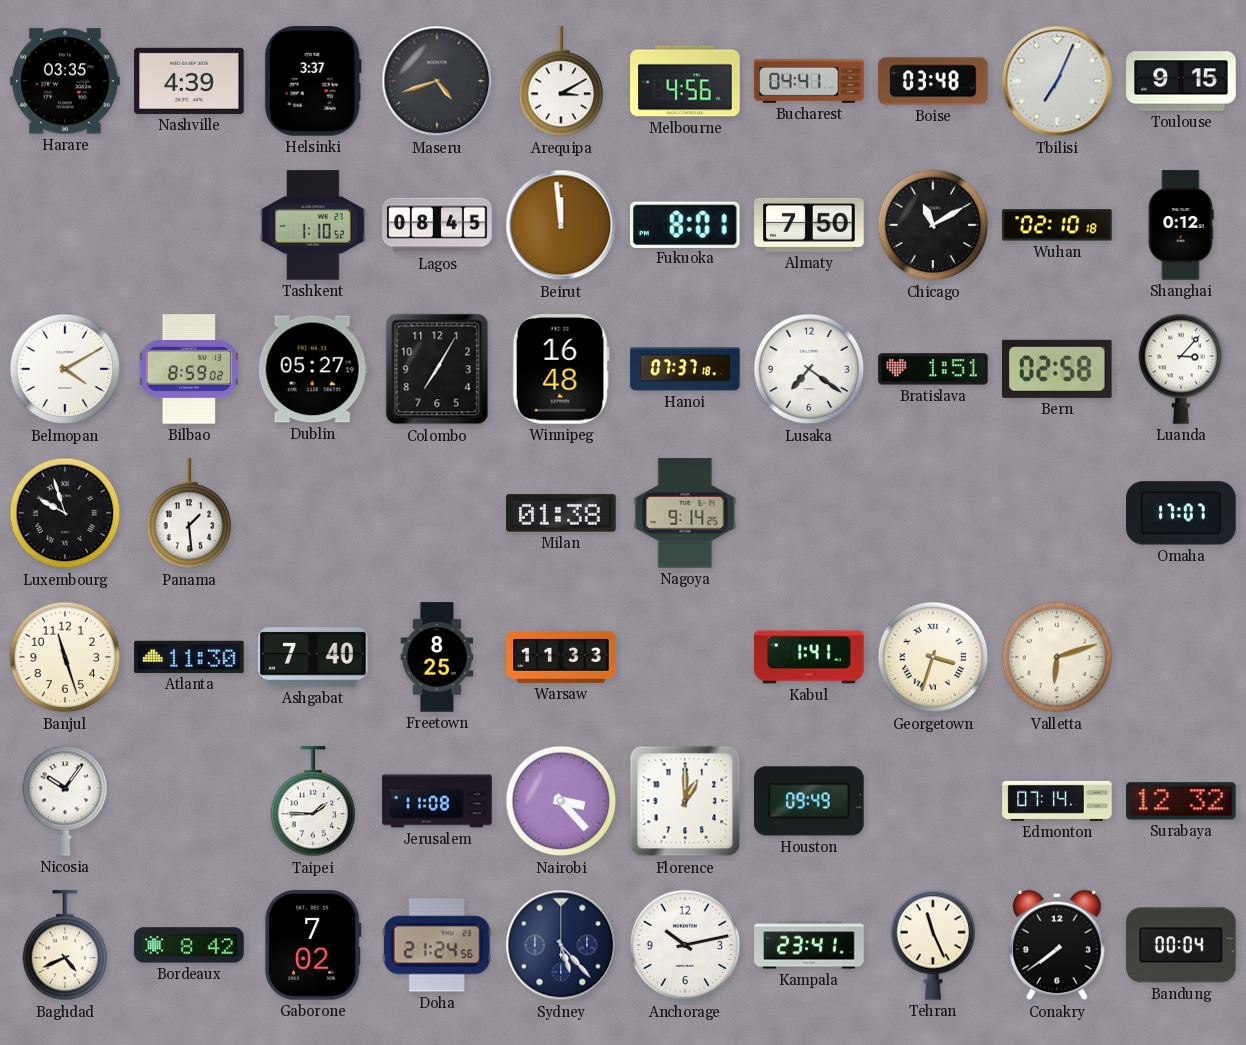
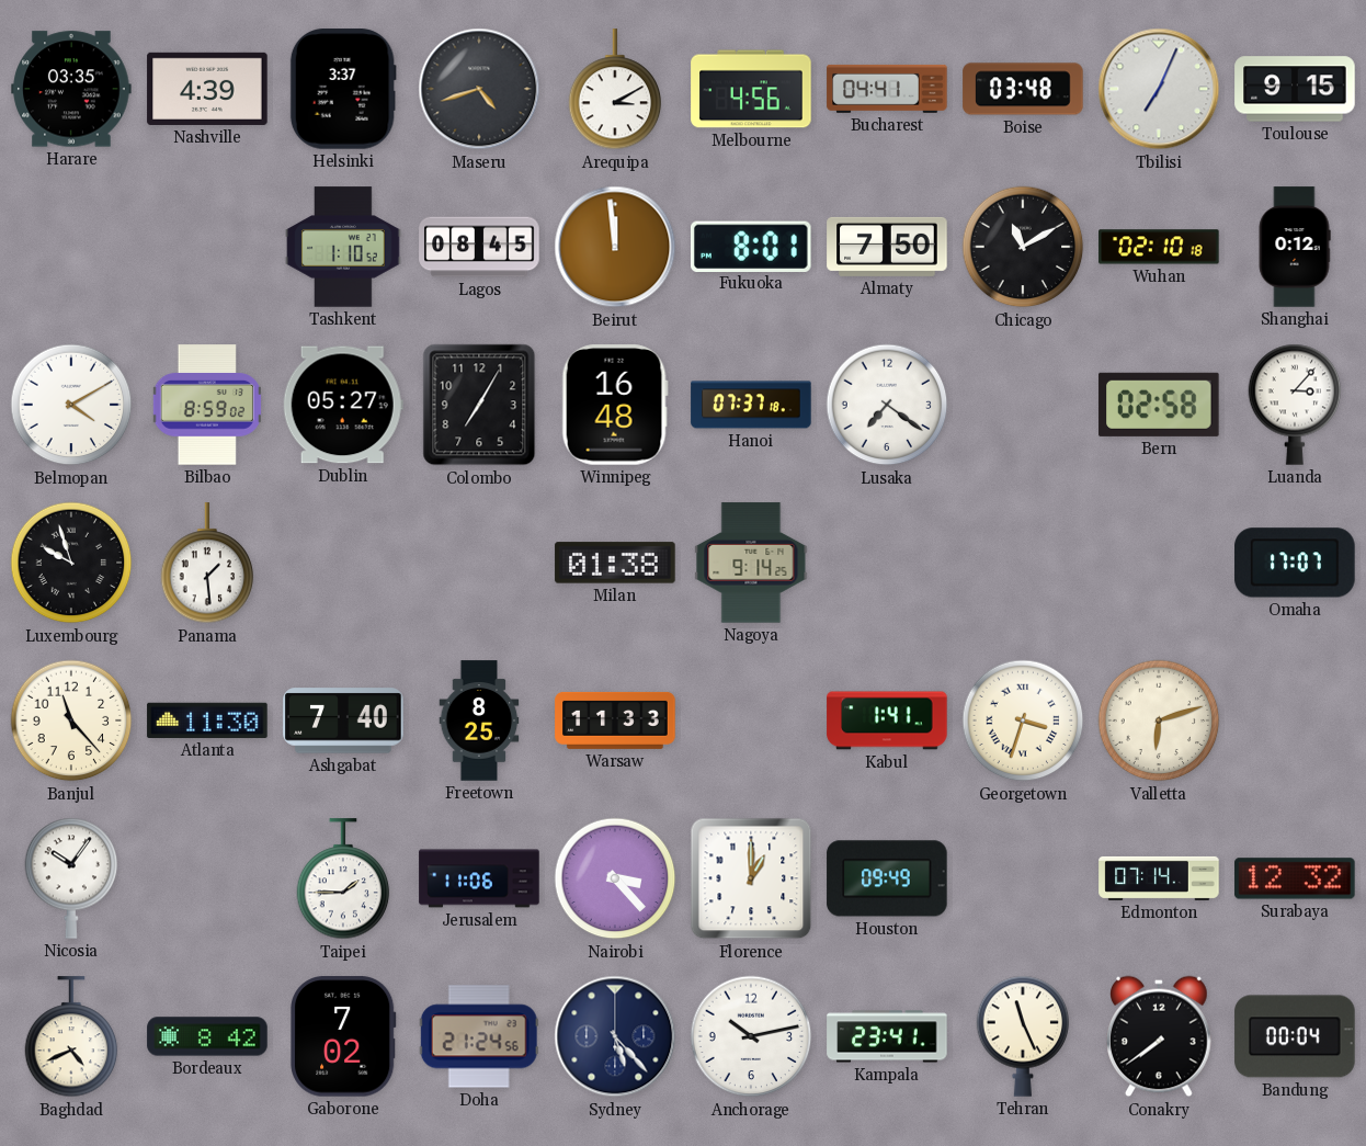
Bratislava: 1:51 -> none
Banjul: 11:27 -> 11:23
Jerusalem: 11:08 -> 11:06
